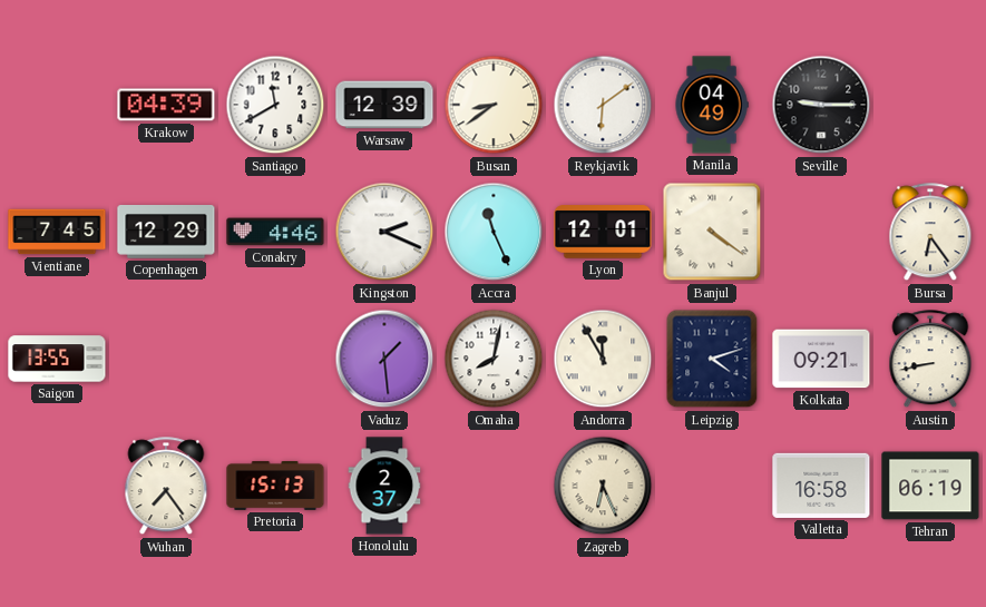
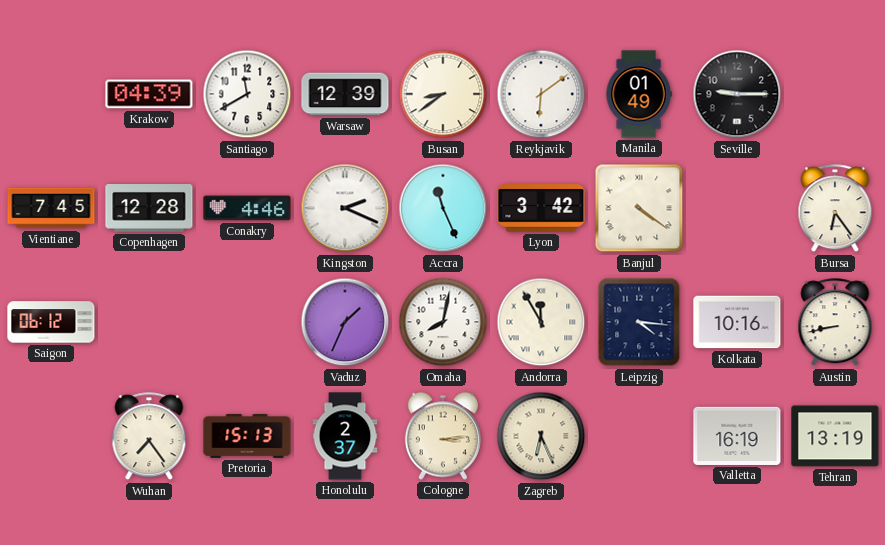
Manila: 04:49 -> 01:49
Copenhagen: 12:29 -> 12:28
Lyon: 12:01 -> 3:42
Saigon: 13:55 -> 06:12
Vaduz: 1:29 -> 1:34
Leipzig: 4:12 -> 4:16
Kolkata: 09:21 -> 10:16
Cologne: none -> 3:14
Valletta: 16:58 -> 16:19
Tehran: 06:19 -> 13:19
